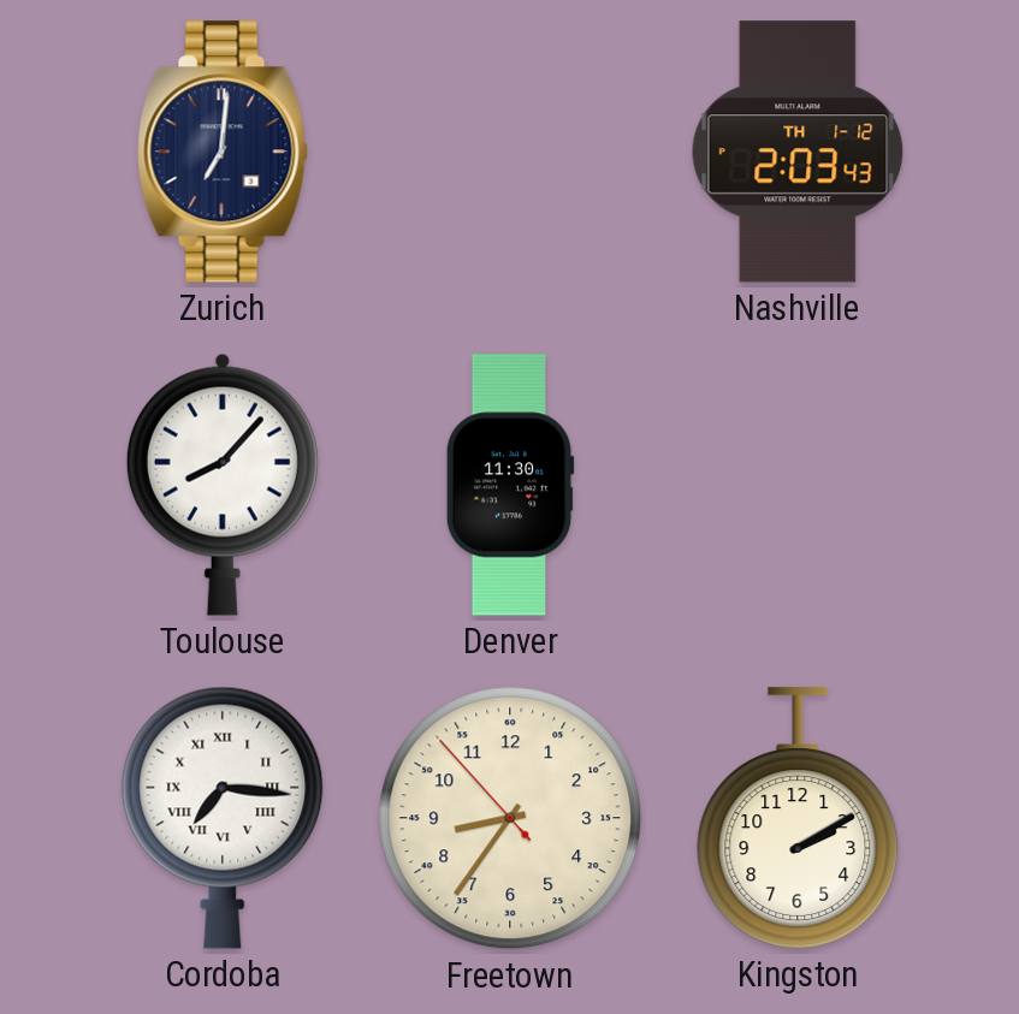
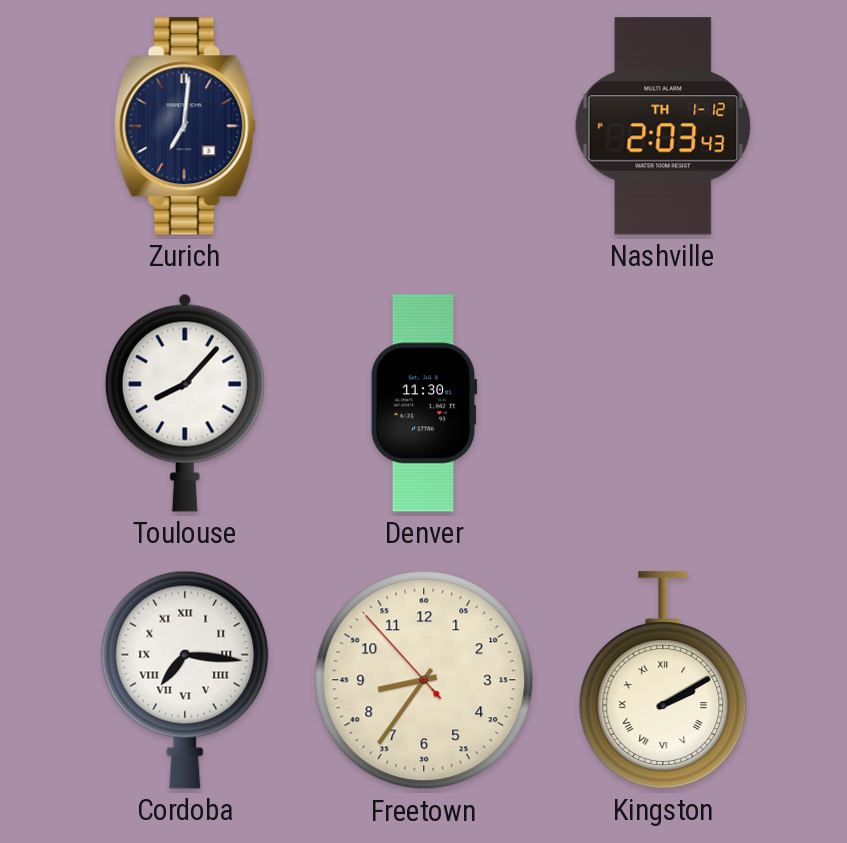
Kingston numerals: Arabic -> Roman
